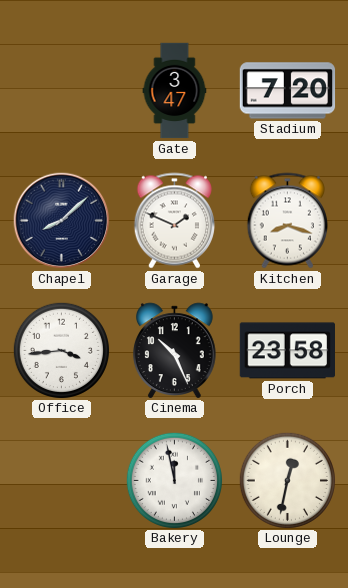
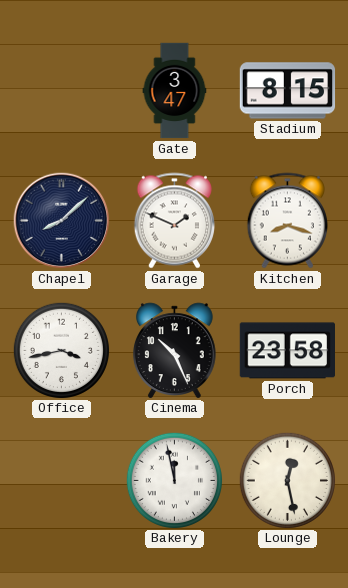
Stadium: 7:20 -> 8:15
Office: 3:44 -> 3:43
Lounge: 12:32 -> 12:28
